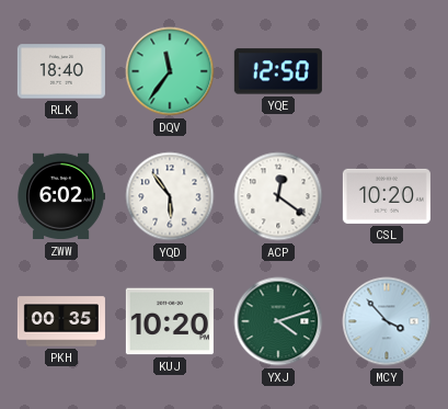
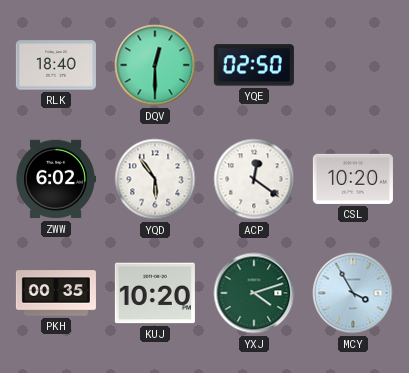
DQV: 11:36 -> 12:30
YQE: 12:50 -> 02:50
MCY: 3:53 -> 3:55
